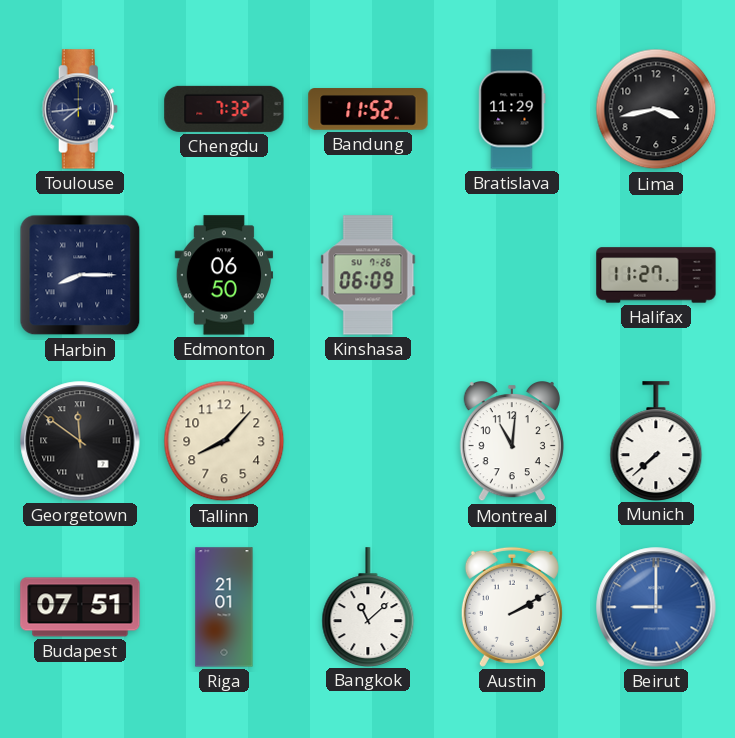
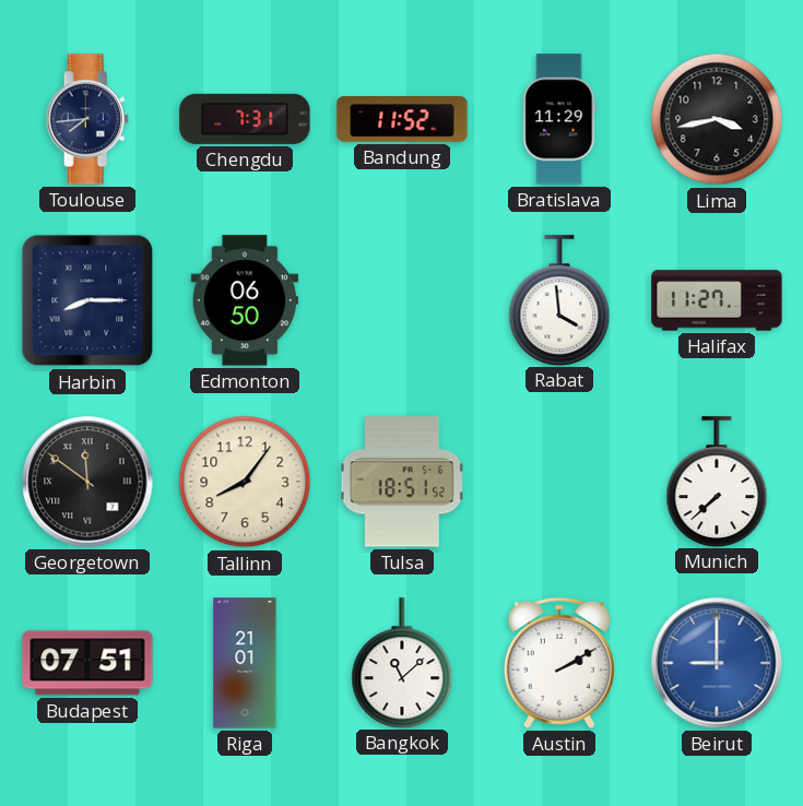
Chengdu: 7:32 -> 7:31
Kinshasa: 06:09 -> none
Rabat: none -> 3:59
Tallinn: 8:07 -> 8:06
Tulsa: none -> 18:51
Montreal: 11:01 -> none
